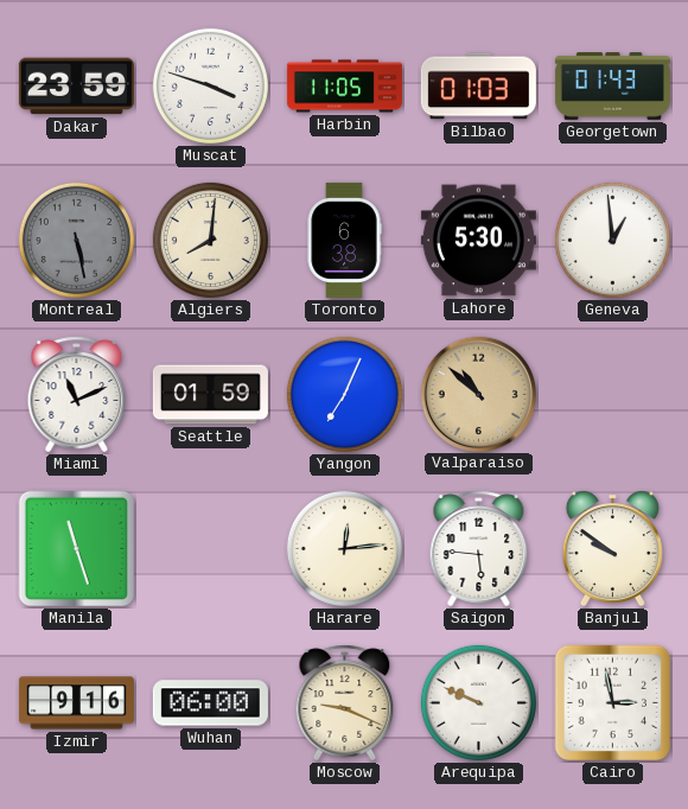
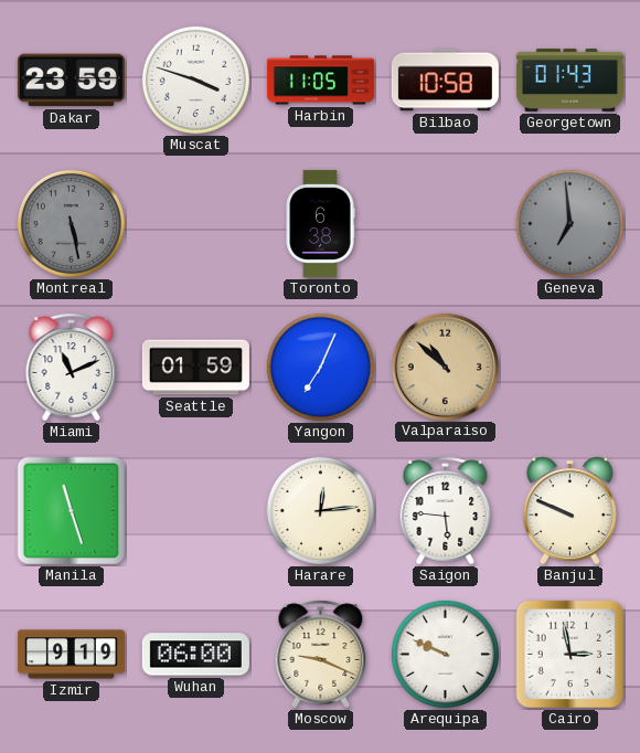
Bilbao: 01:03 -> 10:58
Algiers: 8:01 -> none
Lahore: 5:30 -> none
Geneva: 12:59 -> 6:59
Geneva dial: white -> grey
Banjul: 9:51 -> 9:49
Izmir: 9:16 -> 9:19
